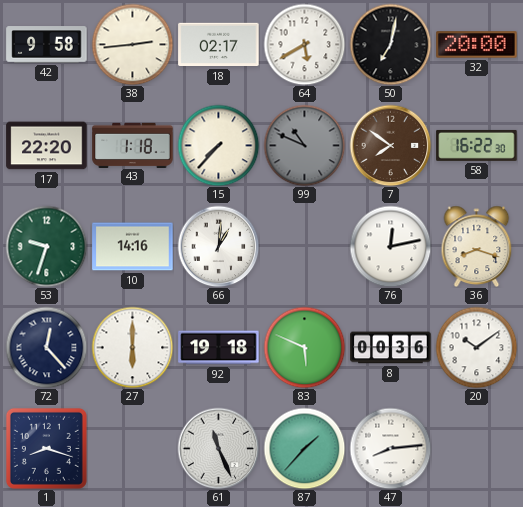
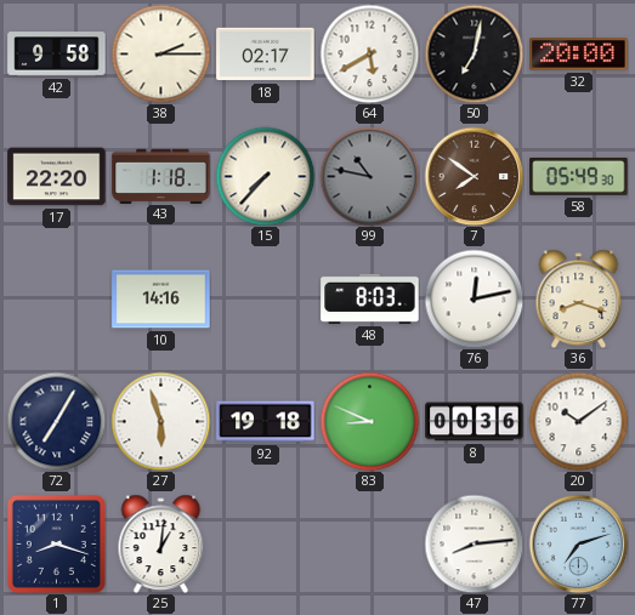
38: 2:44 -> 2:15
99: 10:49 -> 10:47
58: 16:22 -> 05:49
53: 9:33 -> none
66: 1:01 -> none
48: none -> 8:03
72: 12:23 -> 7:05
27: 6:00 -> 5:57
83: 5:49 -> 8:49
25: none -> 1:01
61: 11:26 -> none
87: 1:37 -> none
77: none -> 7:12
